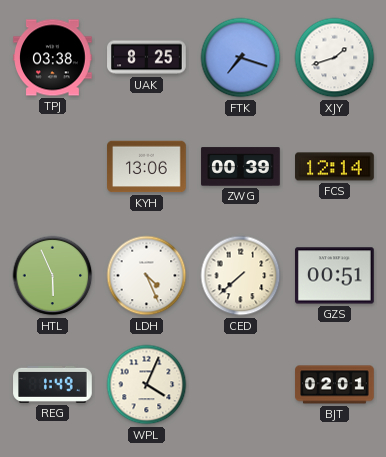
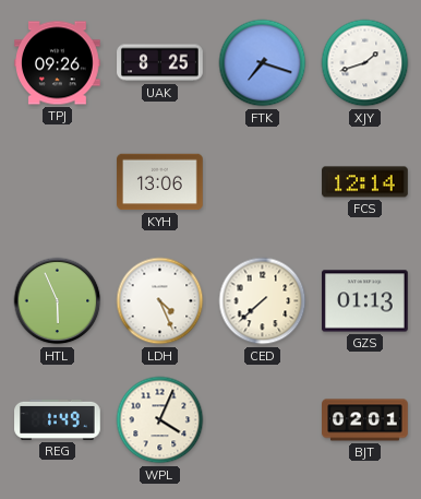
TPJ: 03:38 -> 09:26
ZWG: 00:39 -> none
GZS: 00:51 -> 01:13
